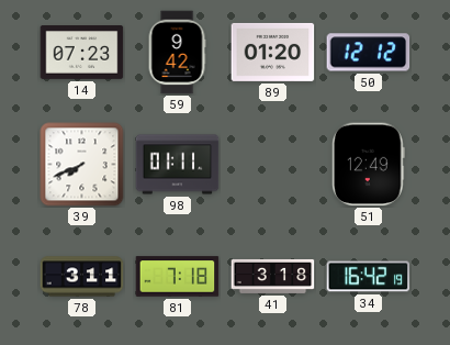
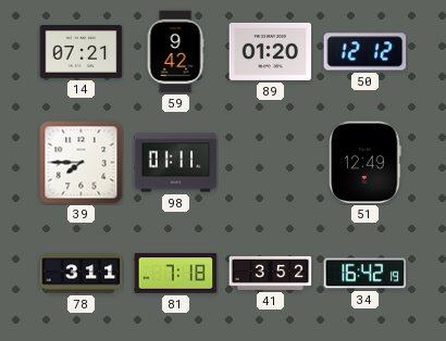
14: 07:23 -> 07:21
39: 7:41 -> 7:45
41: 3:18 -> 3:52
